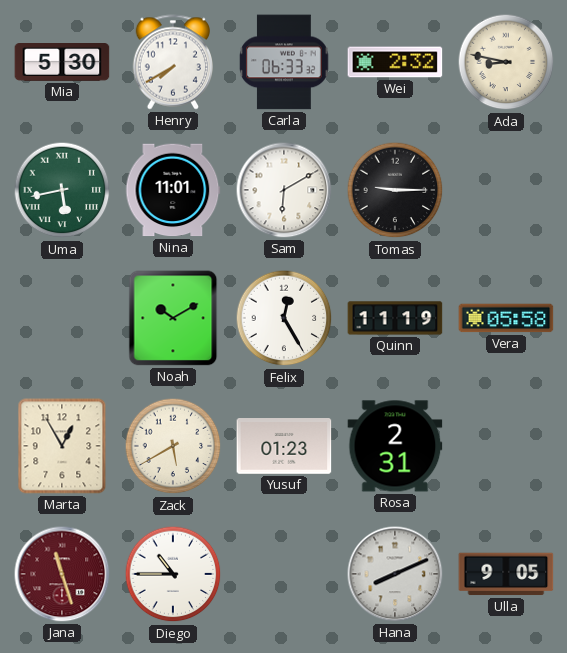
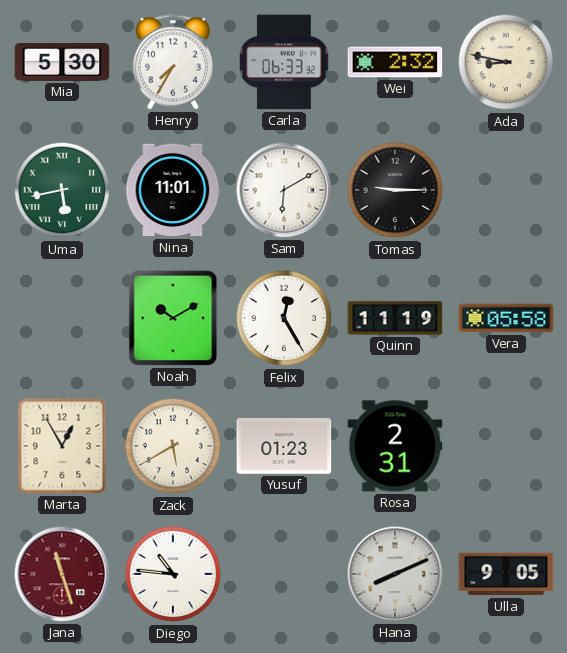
Henry: 7:40 -> 7:35
Diego: 10:45 -> 10:46
